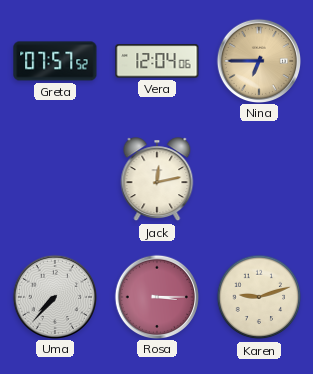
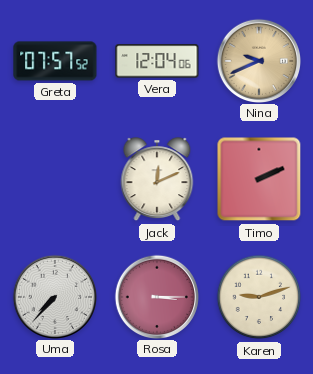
Nina: 6:45 -> 9:41
Jack: 12:13 -> 12:11
Timo: none -> 2:11
